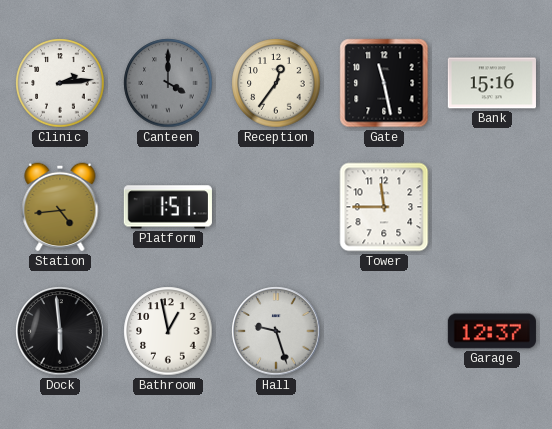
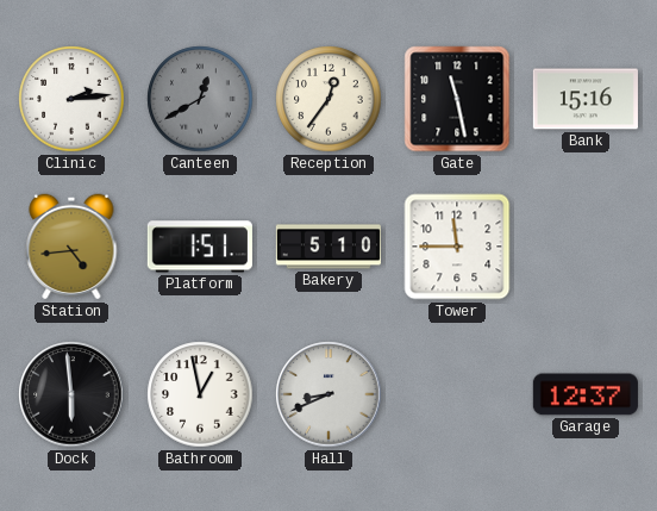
Canteen: 4:00 -> 12:40
Bakery: none -> 5:10
Hall: 9:27 -> 8:41
